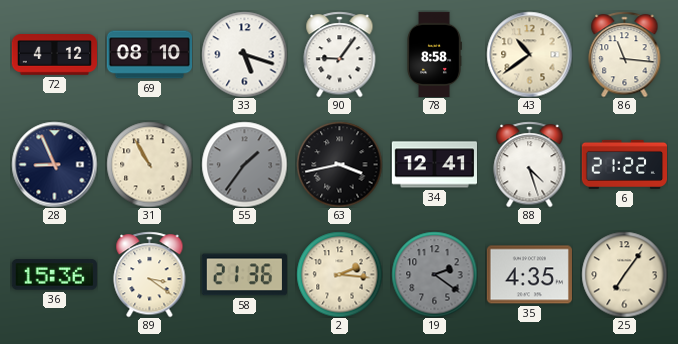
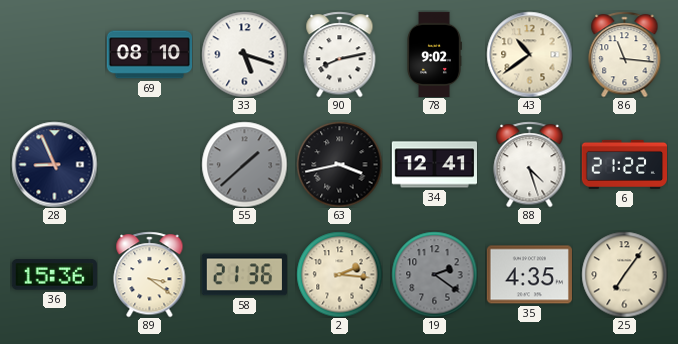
72: 4:12 -> none
90: 9:06 -> 8:13
78: 8:58 -> 9:02
31: 10:55 -> none
55: 1:36 -> 1:38
